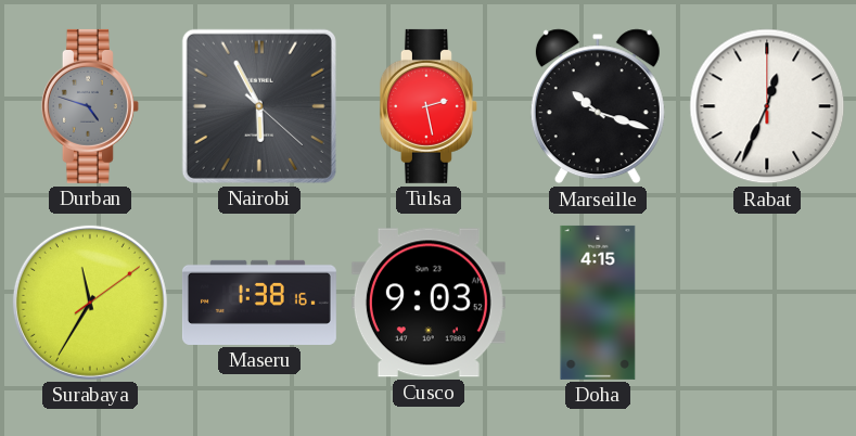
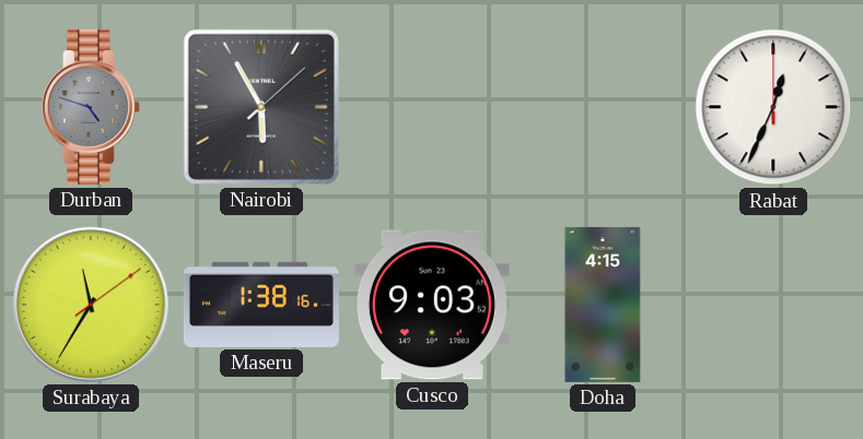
Nairobi: 5:55:22 -> 5:55:08
Tulsa: 2:28 -> none
Marseille: 10:18 -> none
